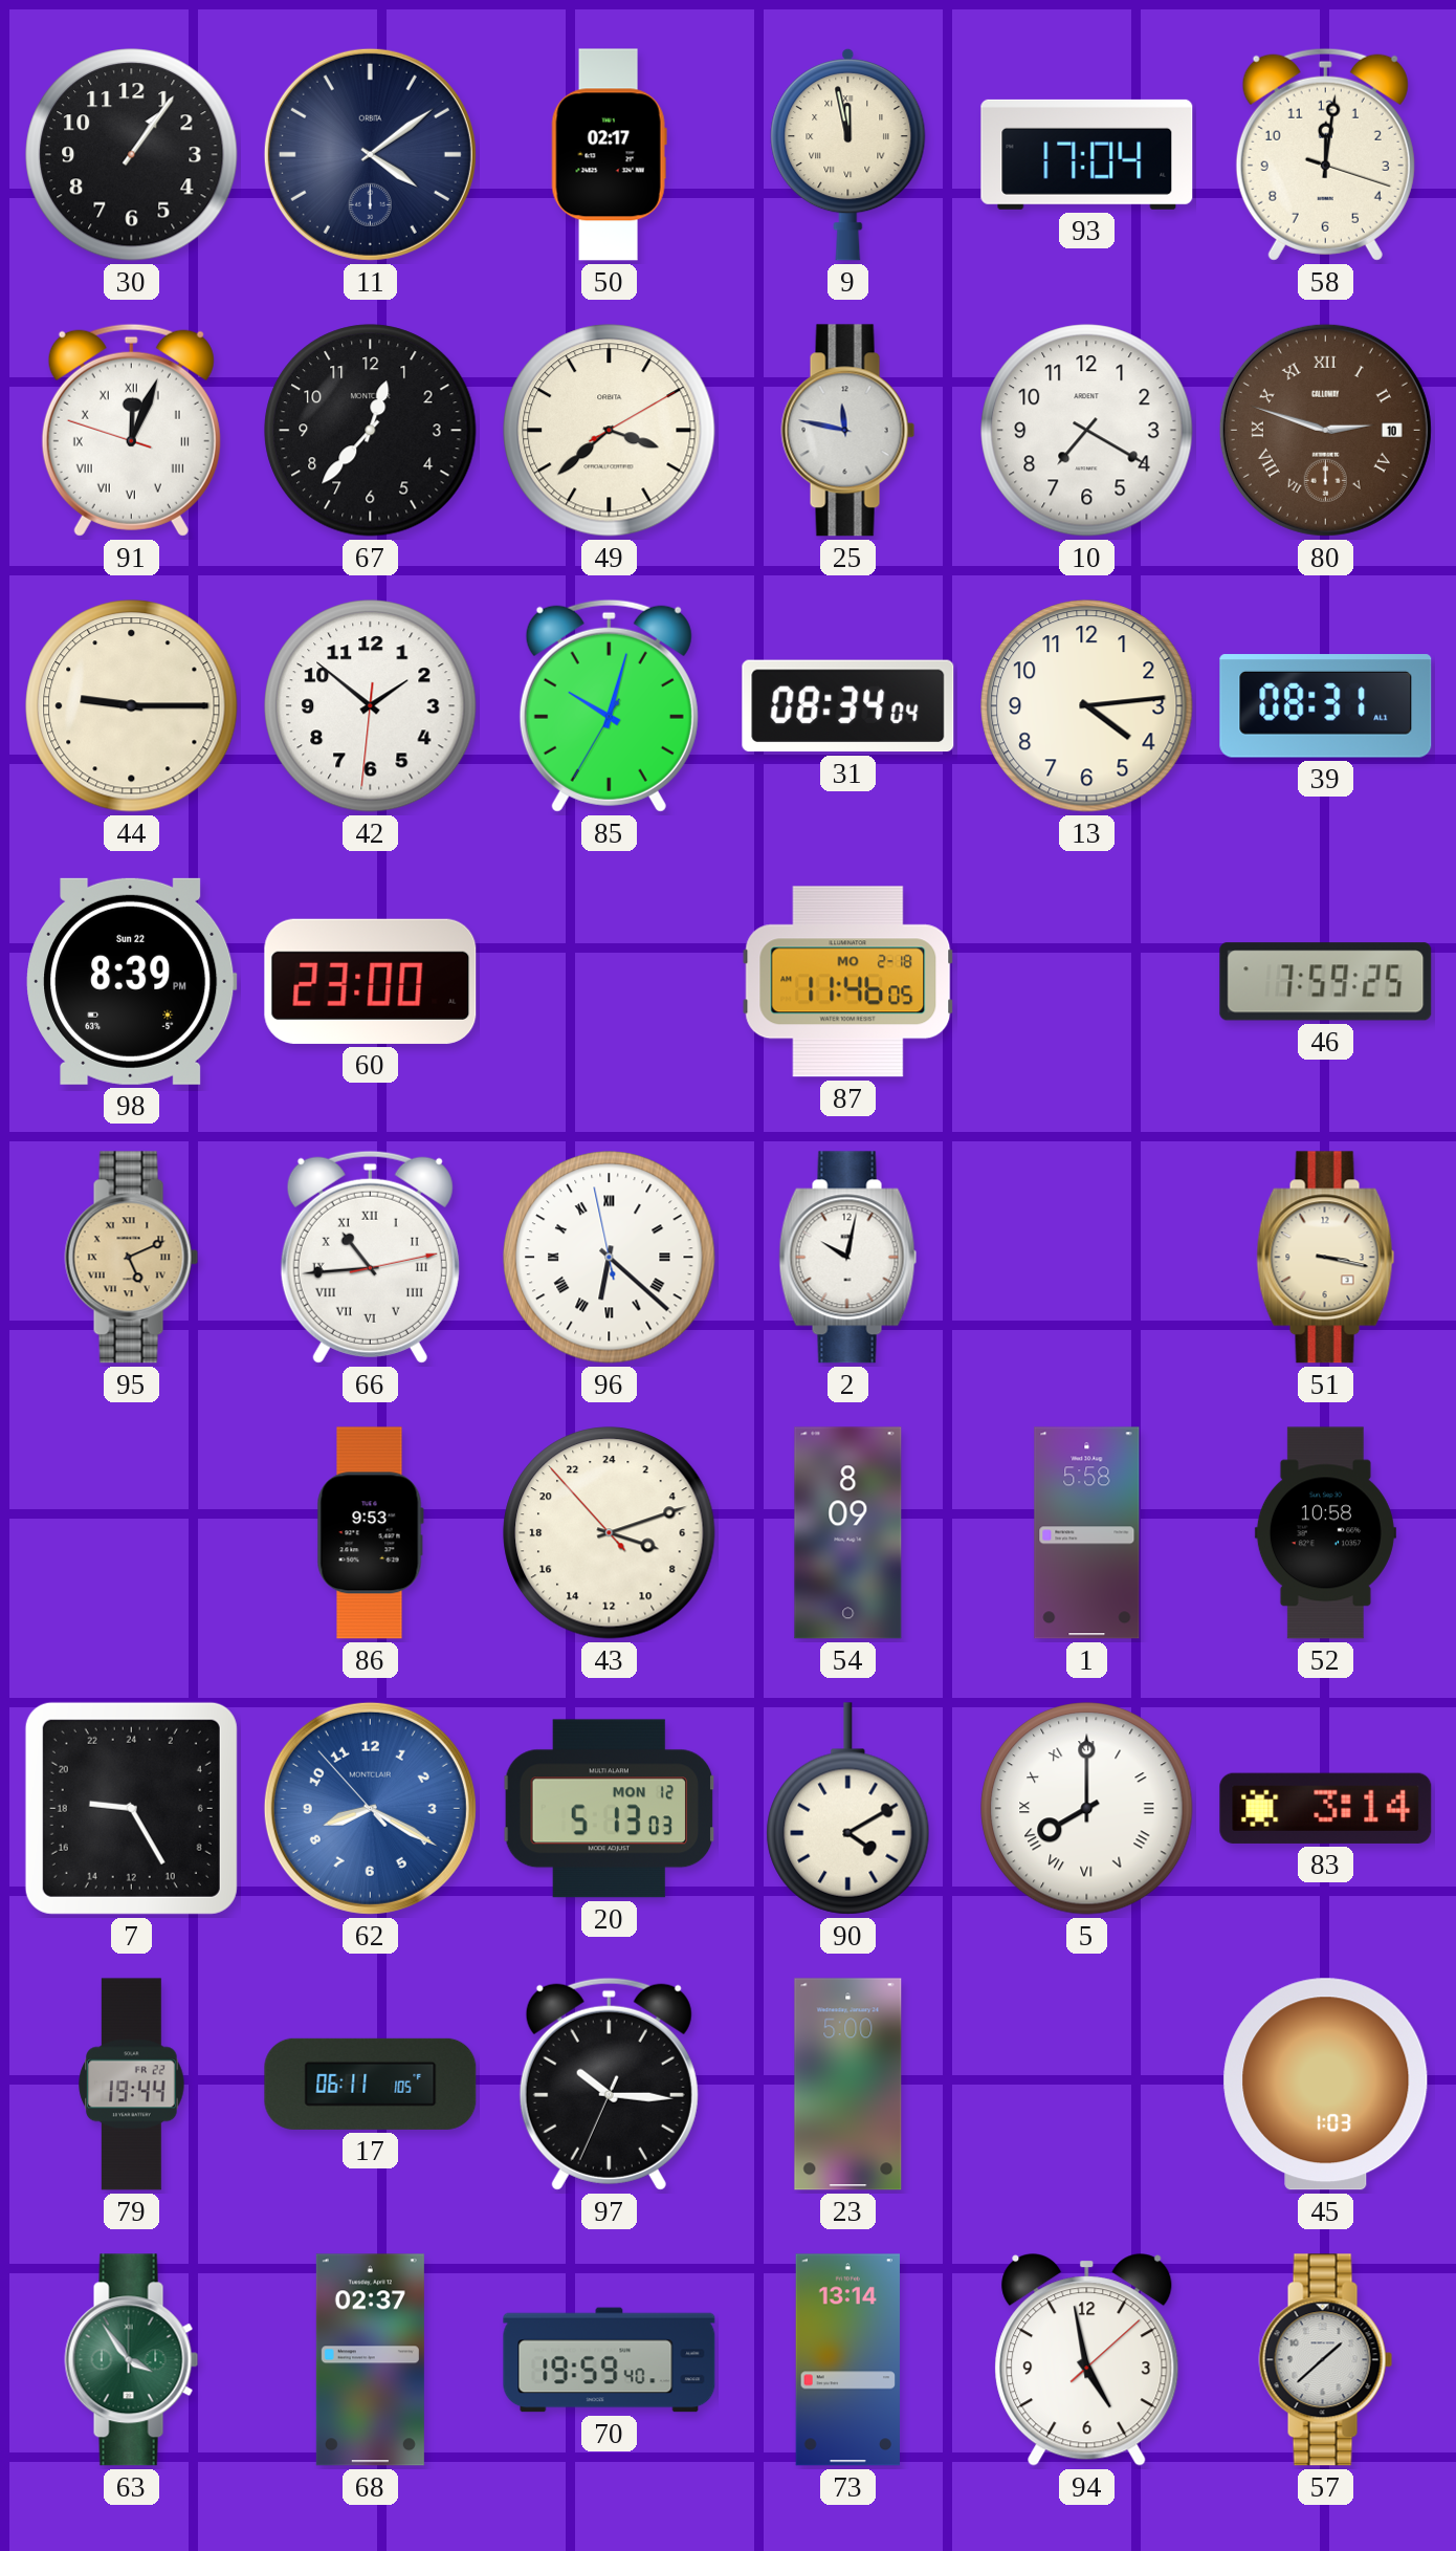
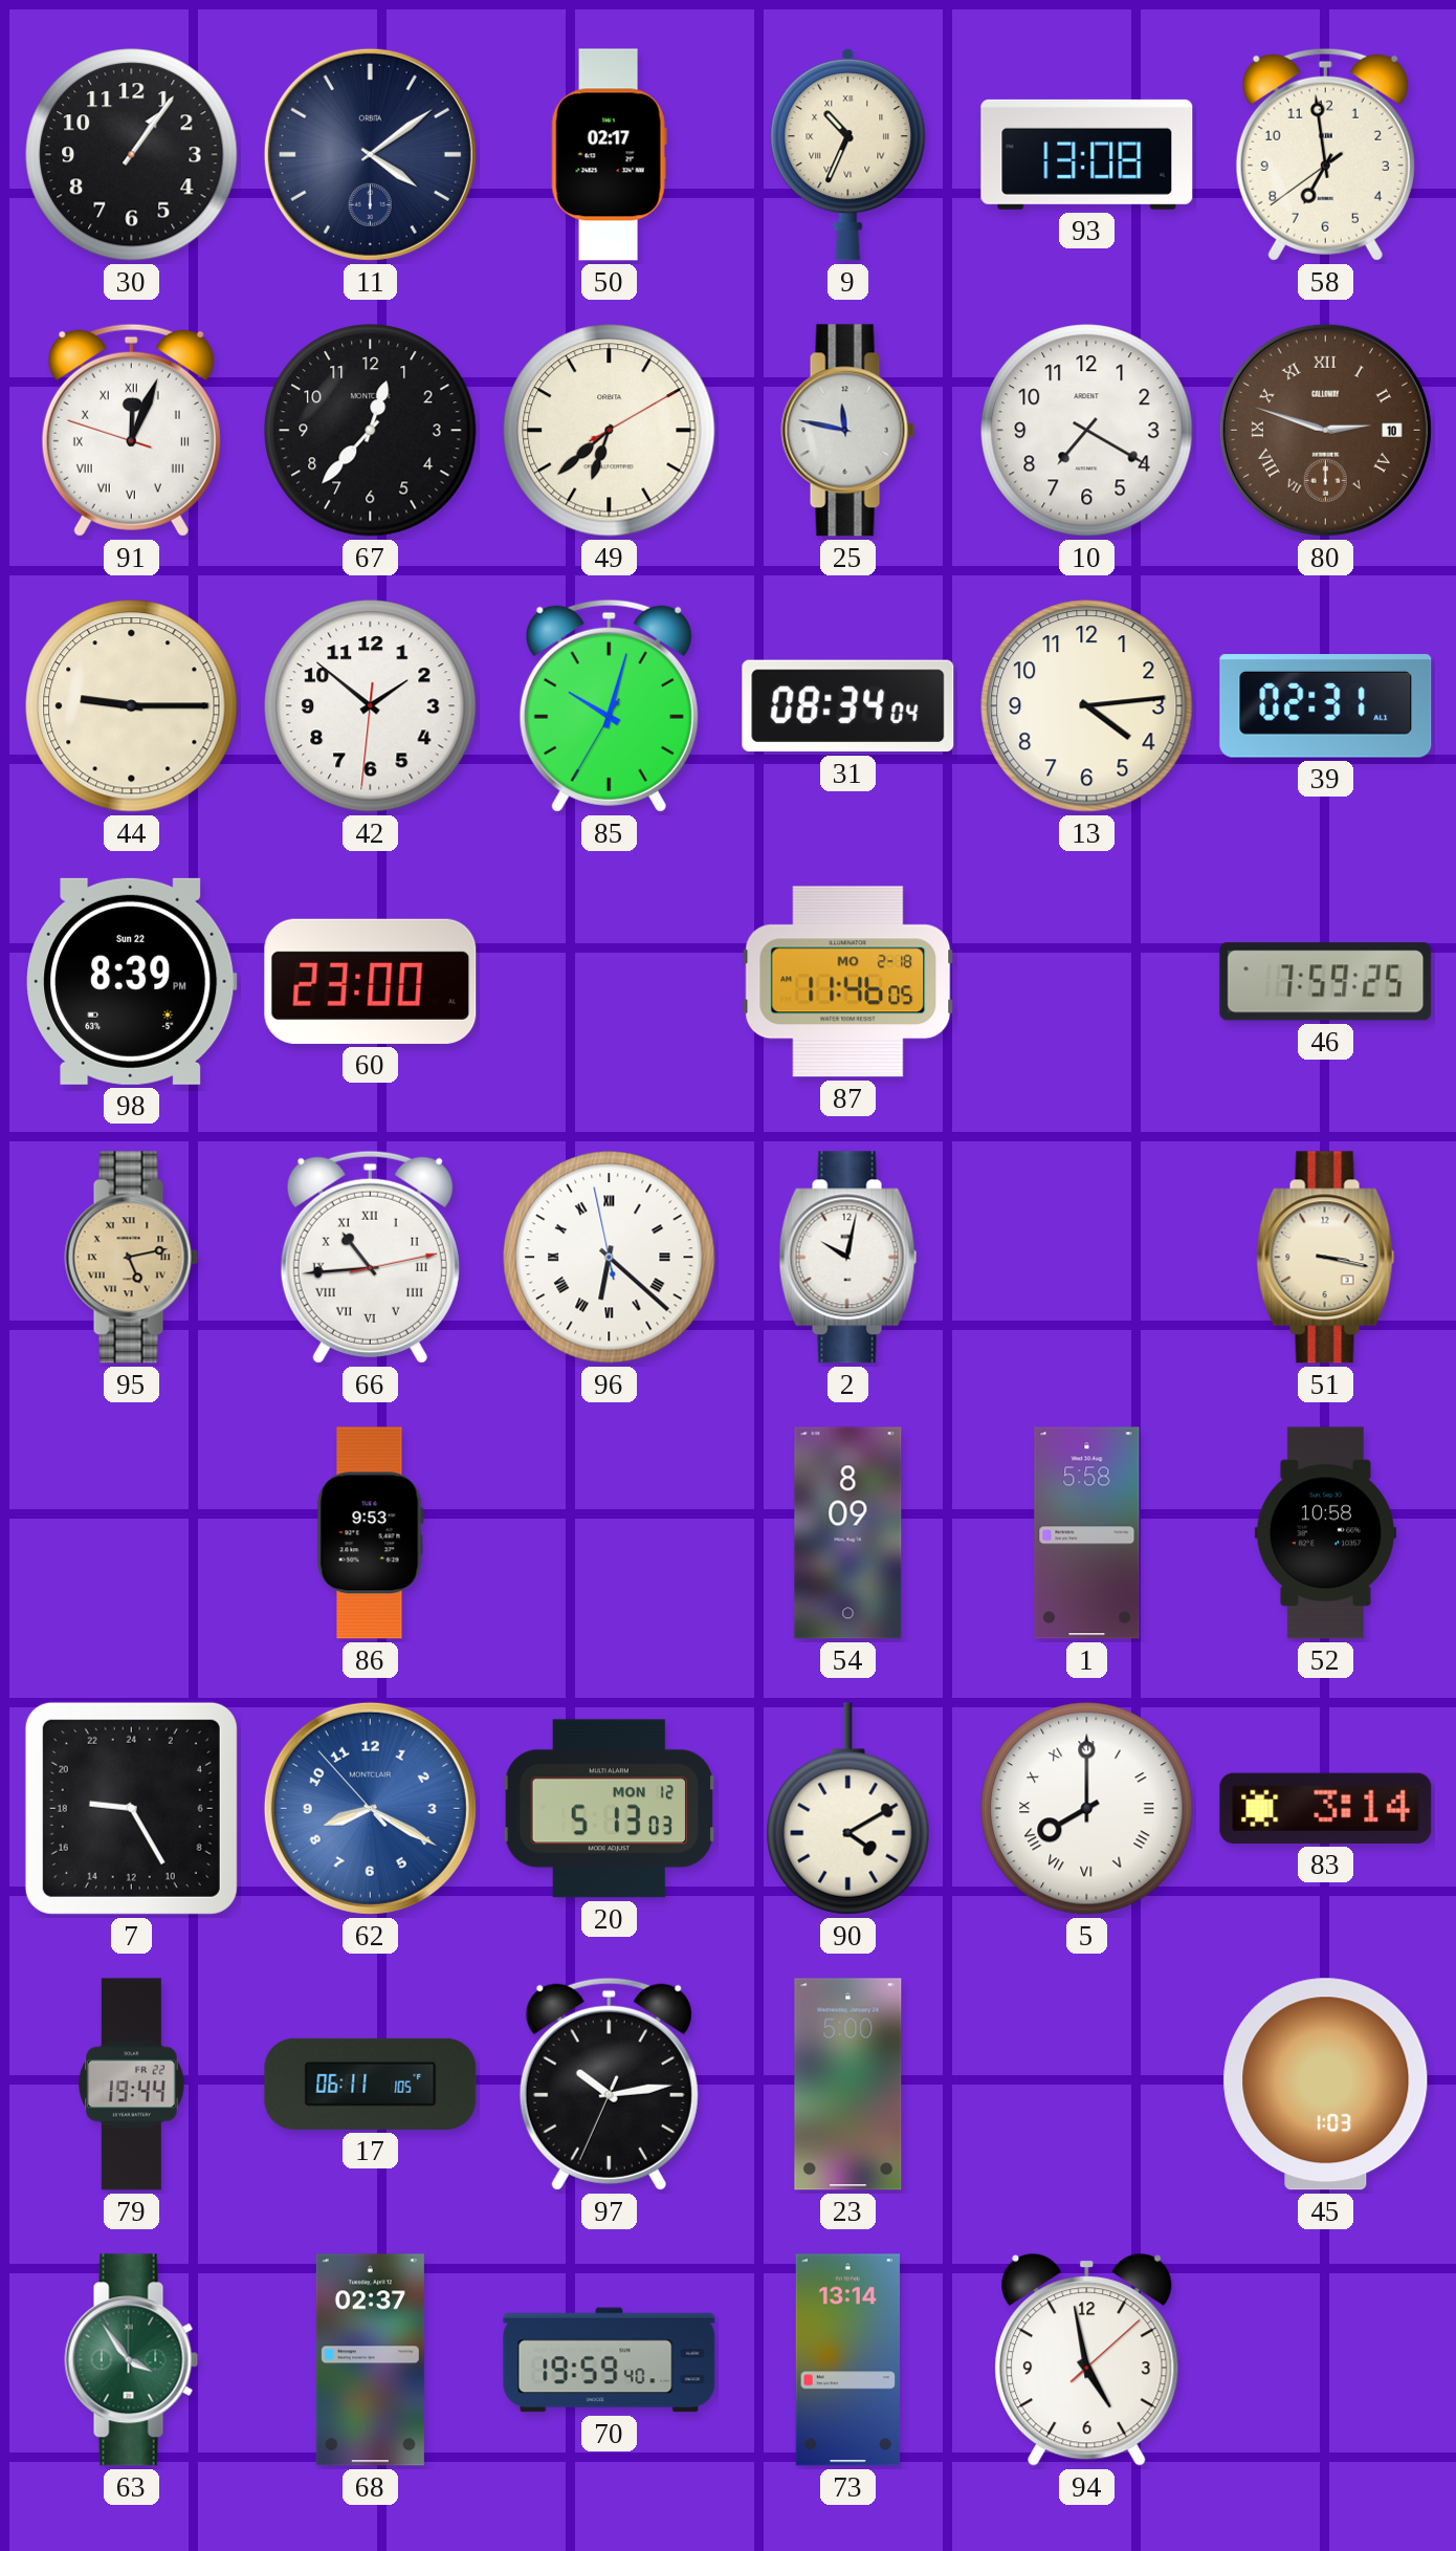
9: 11:58 -> 10:34
93: 17:04 -> 13:08
58: 12:01 -> 6:58
49: 3:38 -> 6:38
39: 08:31 -> 02:31
95: 5:11 -> 5:13
43: 7:11 -> none
97: 10:15 -> 10:13
57: 1:38 -> none
